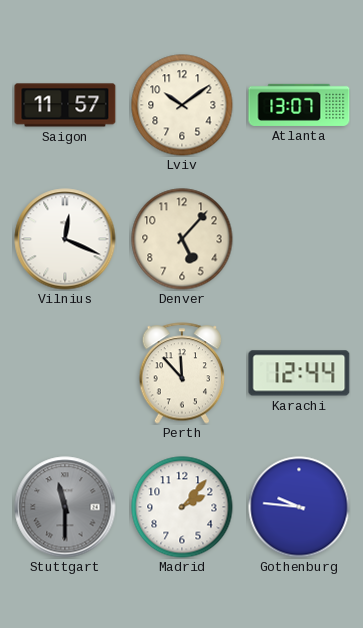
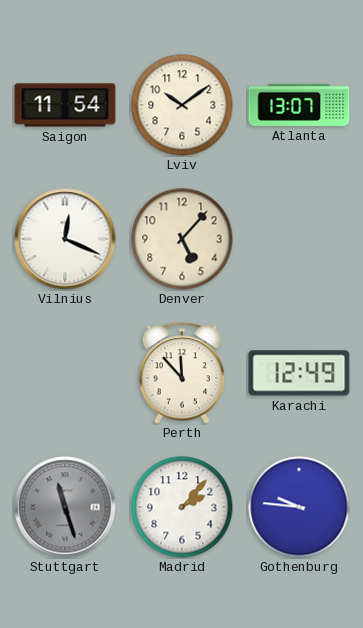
Saigon: 11:57 -> 11:54
Karachi: 12:44 -> 12:49
Stuttgart: 11:30 -> 11:27
